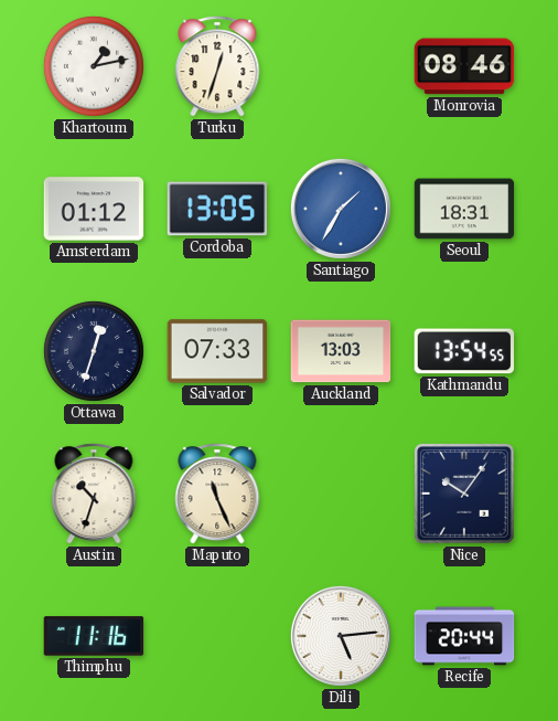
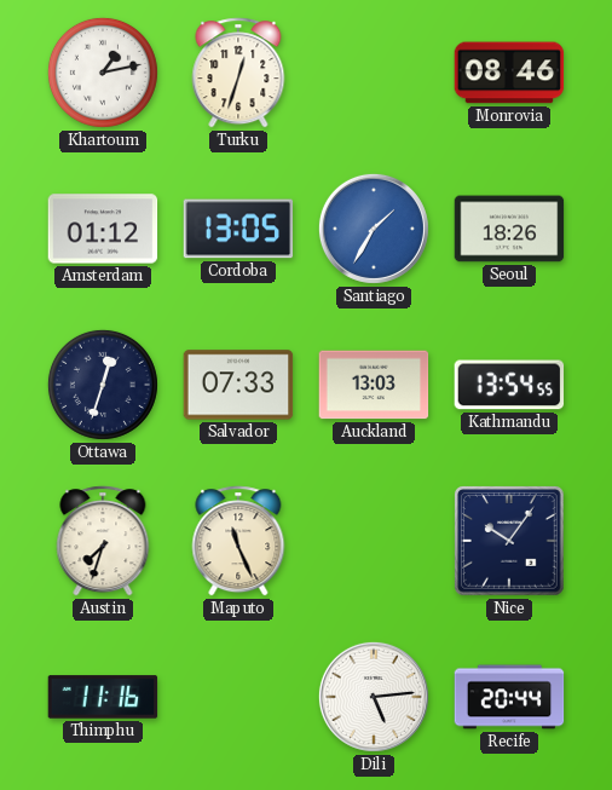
Seoul: 18:31 -> 18:26
Austin: 10:33 -> 7:33
